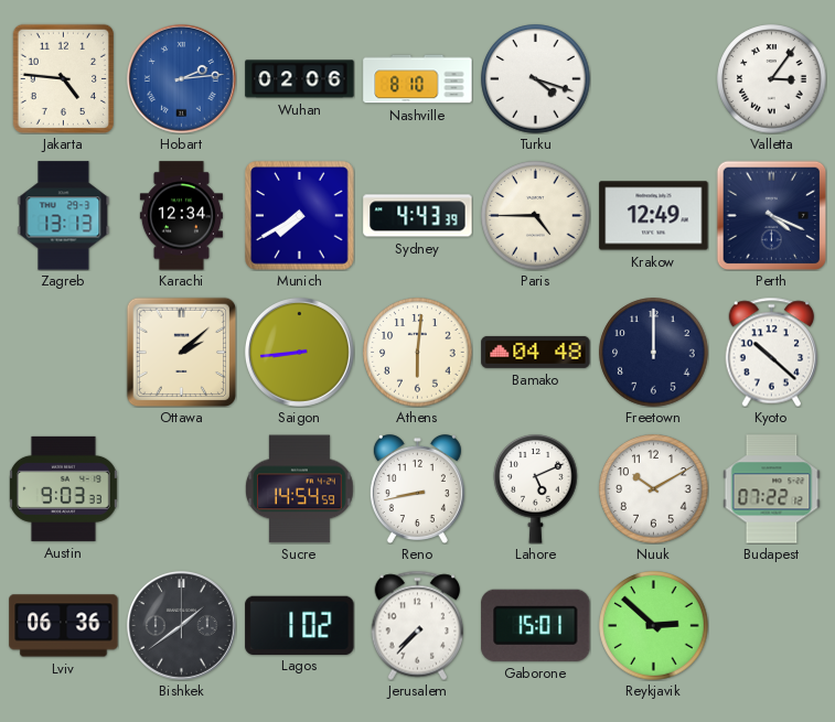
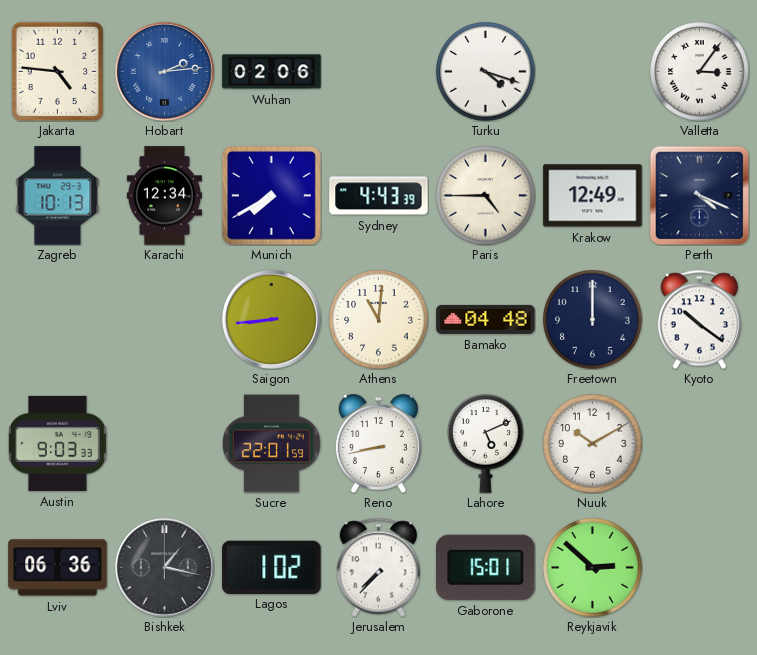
Nashville: 8:10 -> none
Zagreb: 13:13 -> 10:13
Ottawa: 2:08 -> none
Athens: 6:01 -> 11:01
Kyoto: 10:22 -> 10:21
Sucre: 14:54 -> 22:01
Budapest: 07:22 -> none
Bishkek: 1:39 -> 1:17
